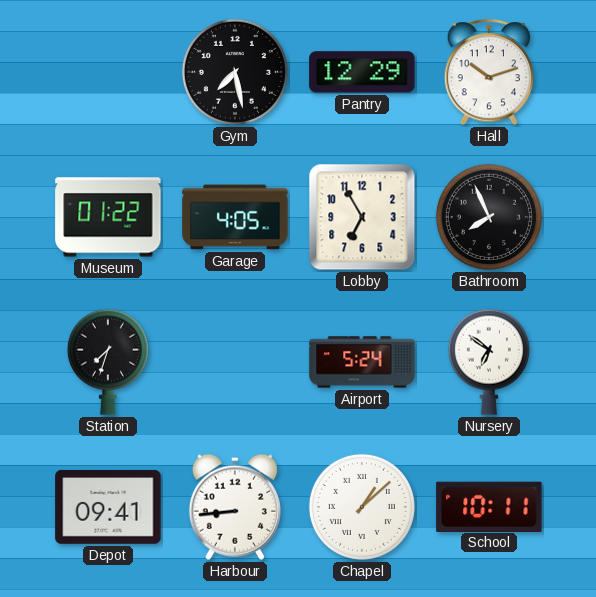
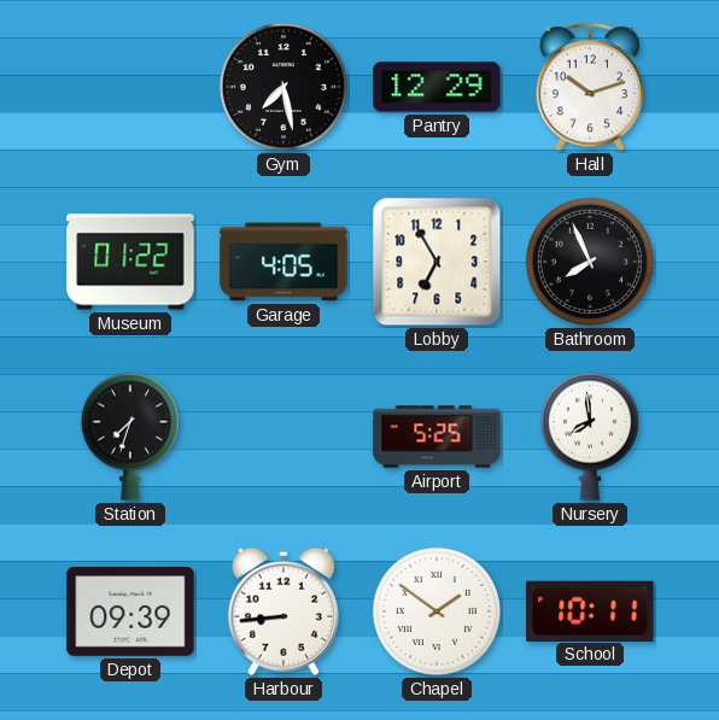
Airport: 5:24 -> 5:25
Nursery: 6:51 -> 7:59
Depot: 09:41 -> 09:39
Chapel: 1:08 -> 1:51
